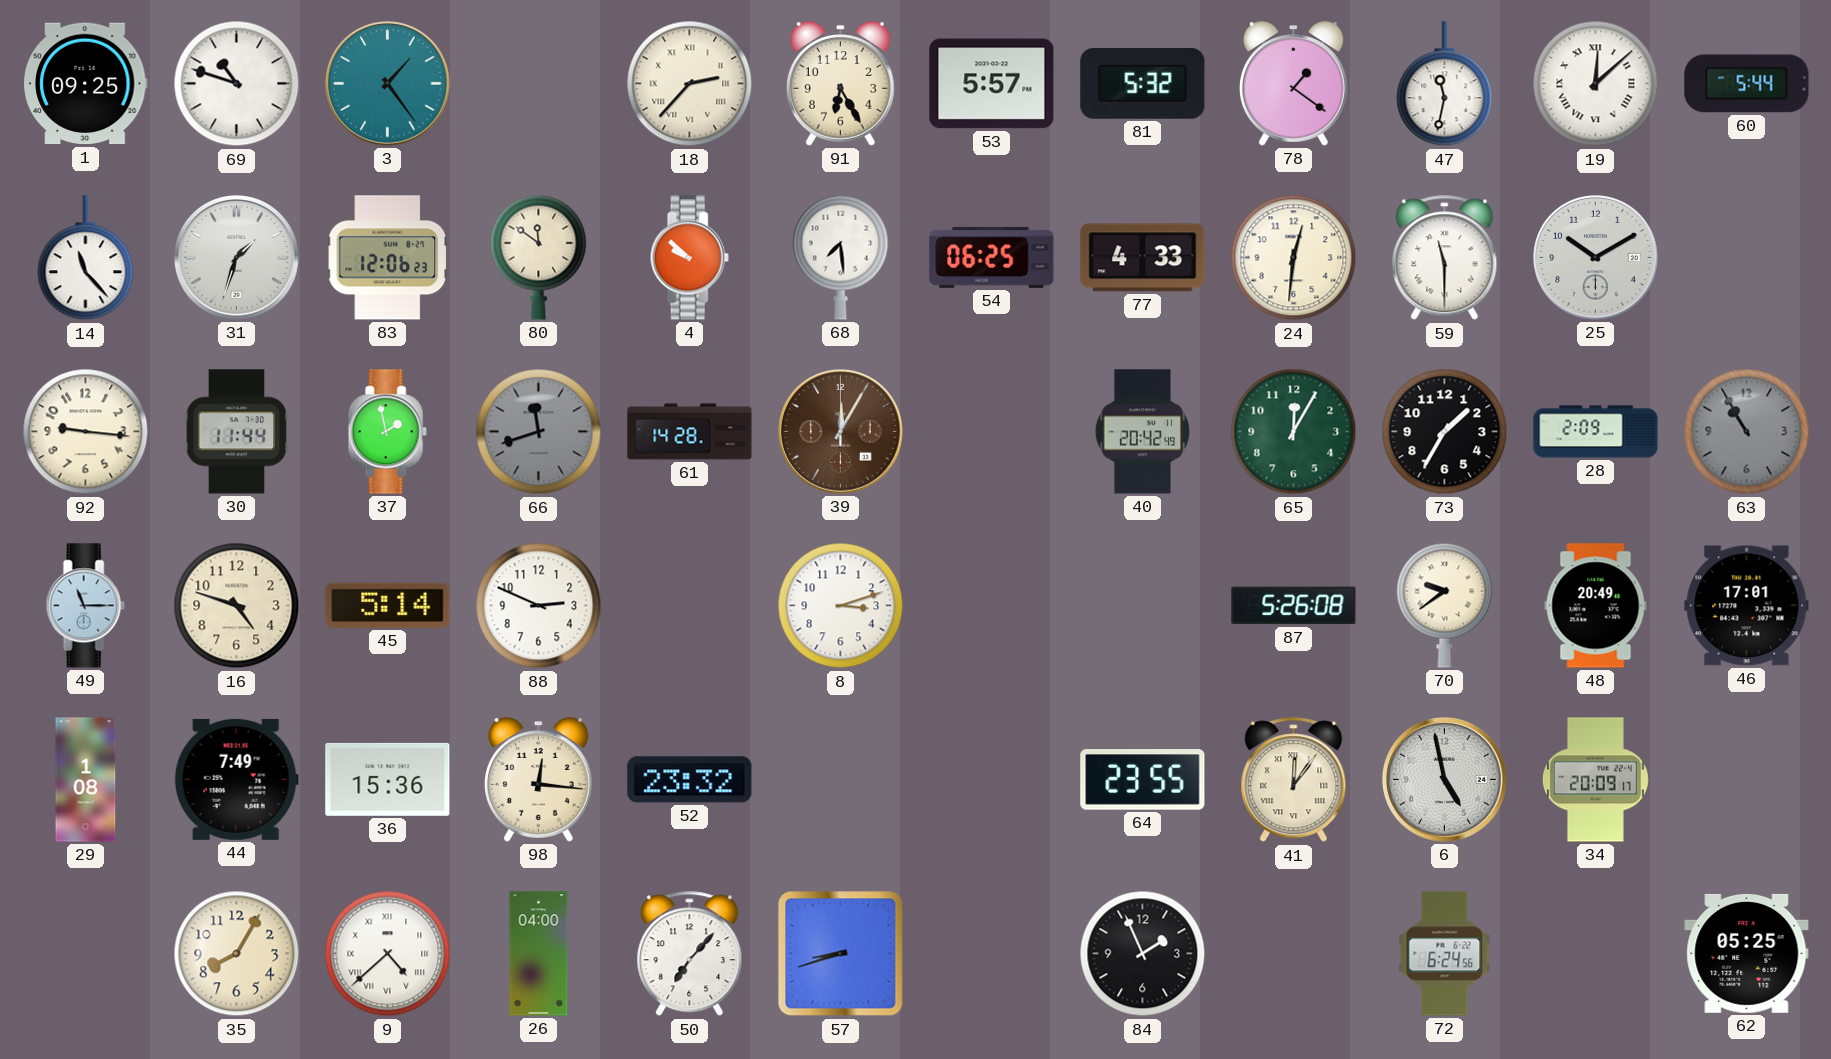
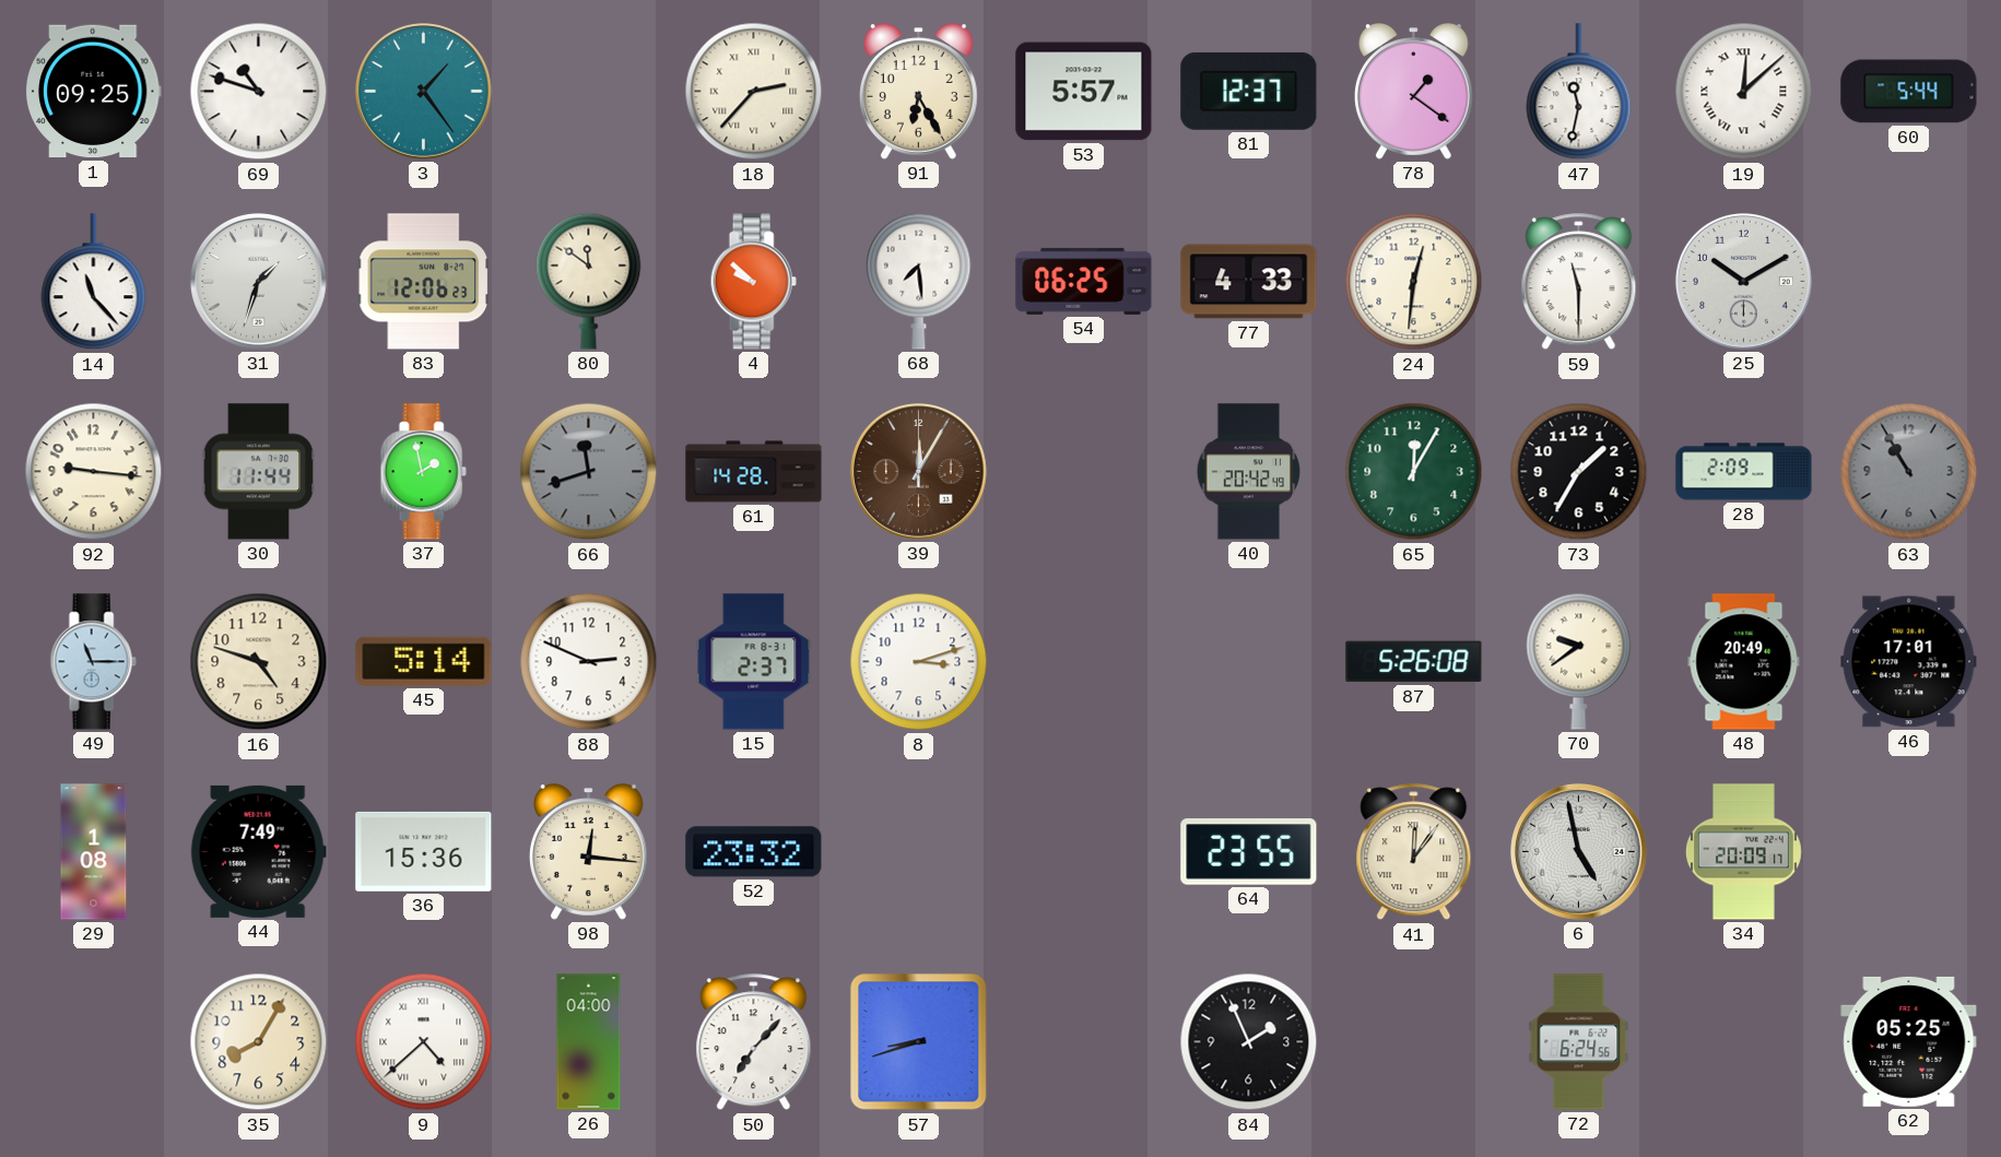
81: 5:32 -> 12:37
15: none -> 2:37
